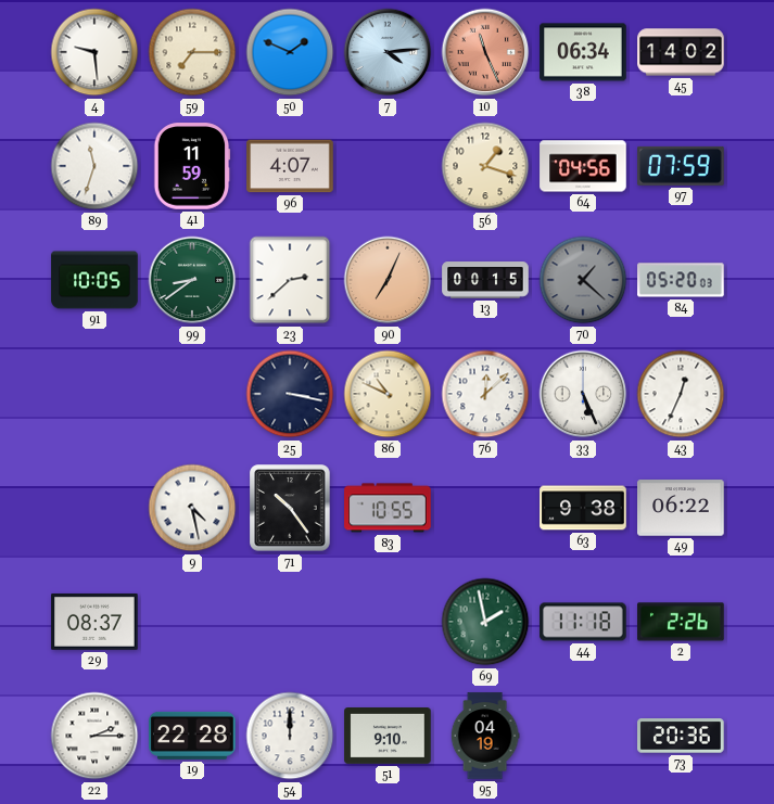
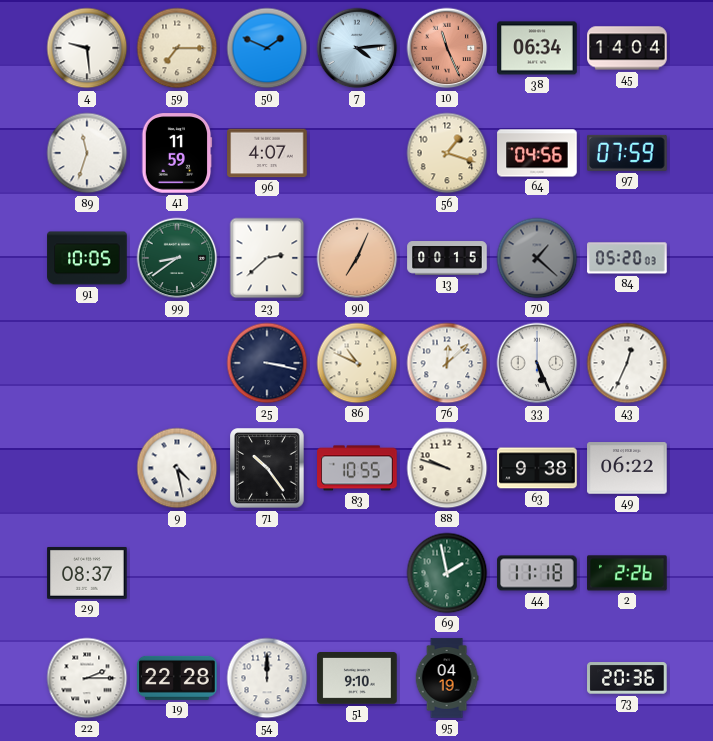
45: 14:02 -> 14:04
88: none -> 9:48
